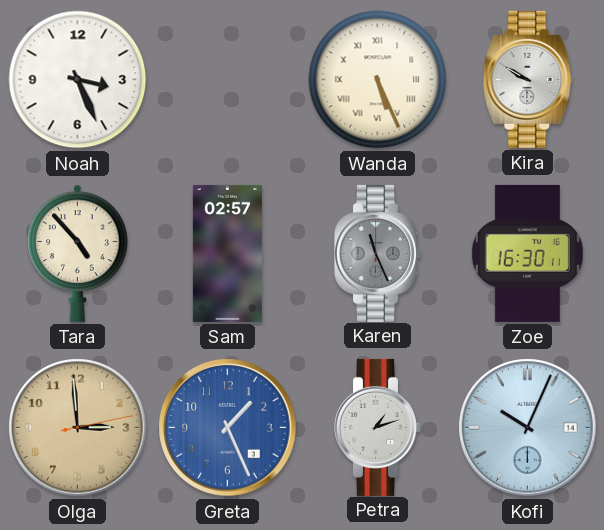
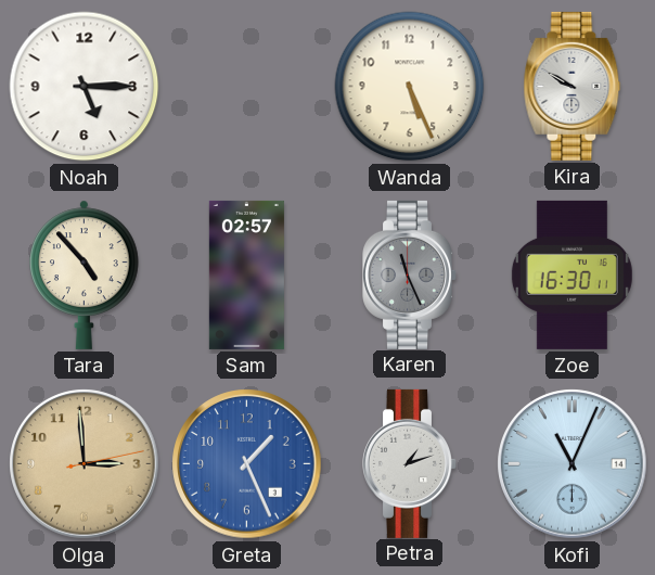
Noah: 3:26 -> 5:15
Wanda numerals: Roman -> Arabic
Kofi: 10:04 -> 11:04
